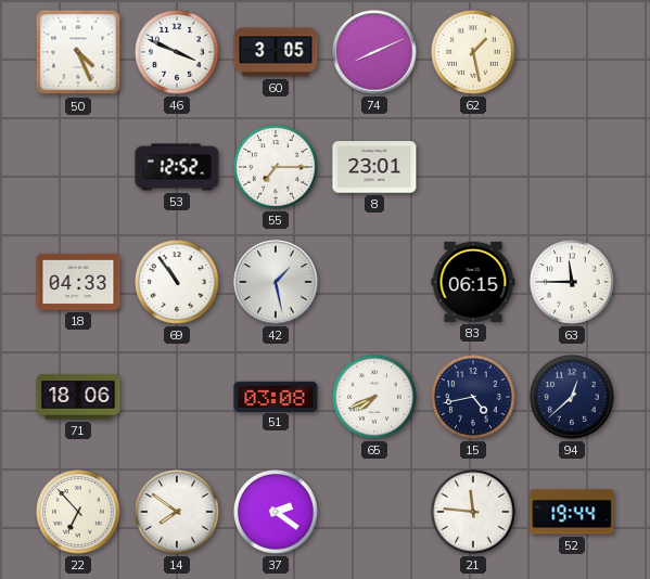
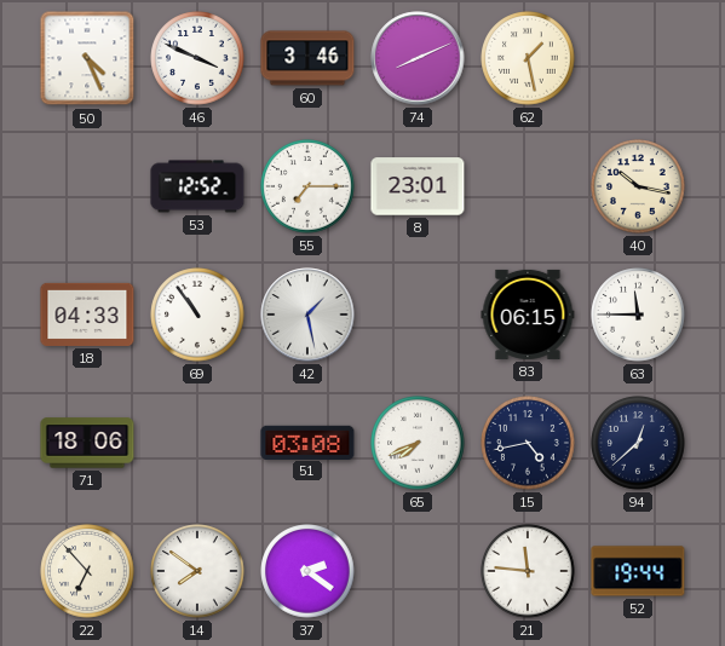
60: 3:05 -> 3:46
40: none -> 10:17
